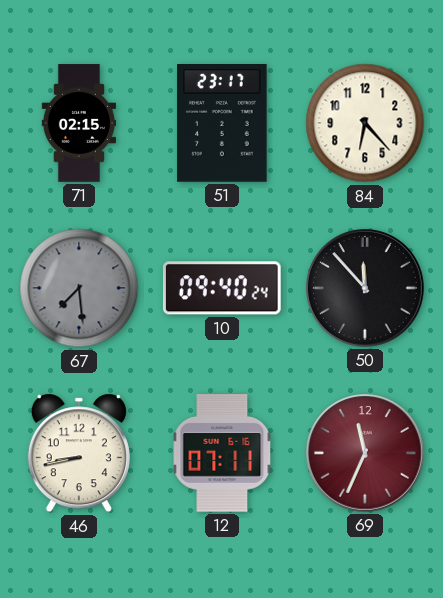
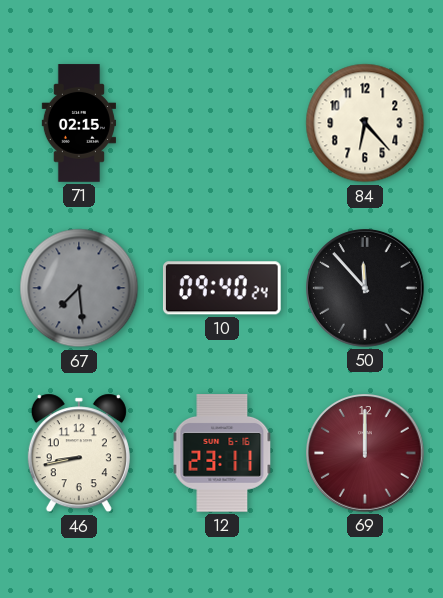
51: 23:17 -> none
12: 07:11 -> 23:11
69: 11:34 -> 12:00
